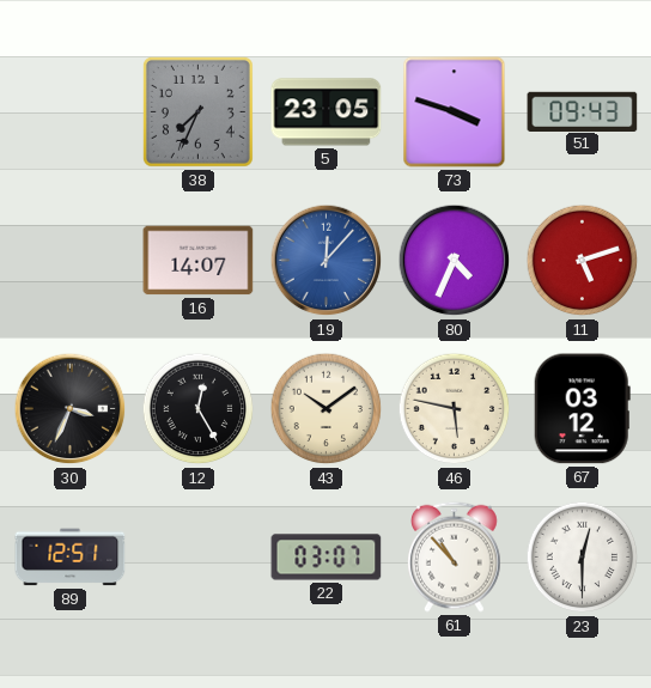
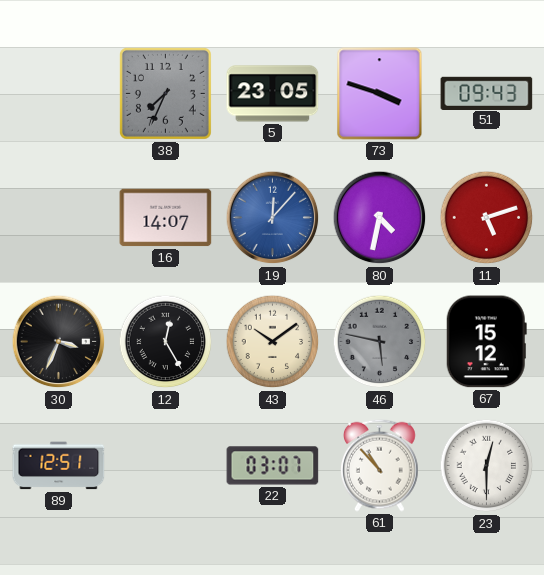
80: 4:34 -> 4:32
46 dial: cream -> grey
67: 03:12 -> 15:12
